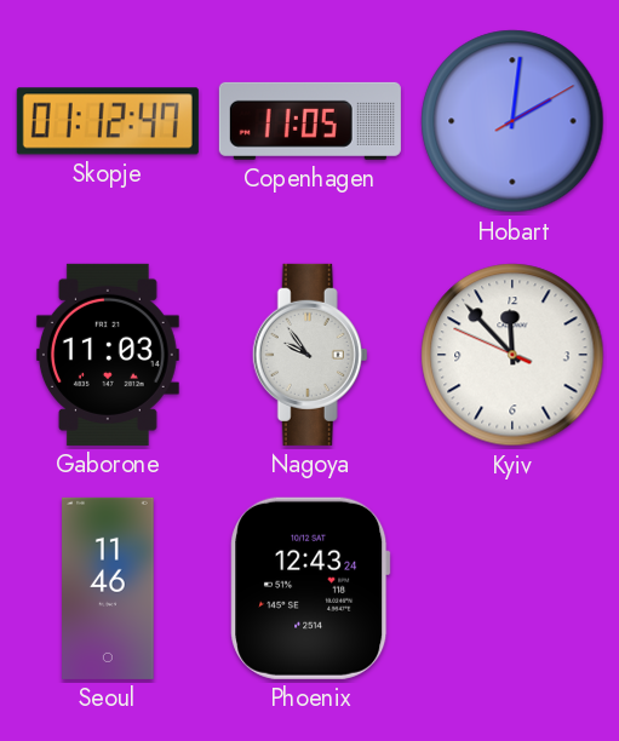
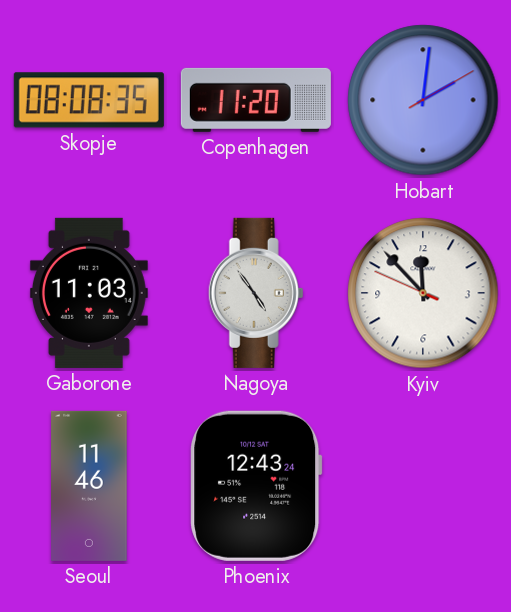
Skopje: 01:12 -> 08:08
Copenhagen: 11:05 -> 11:20
Nagoya: 9:54 -> 4:54
